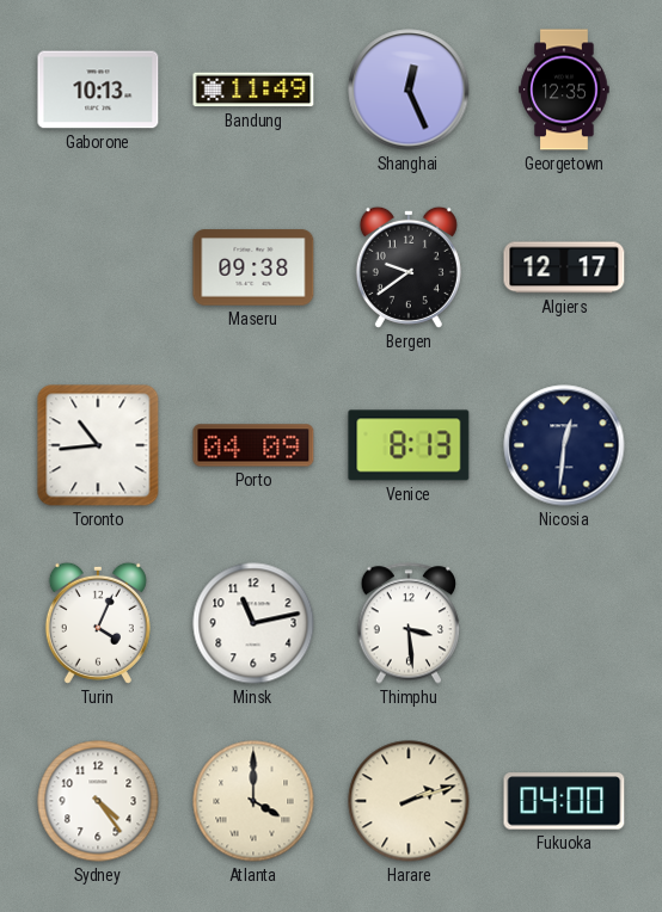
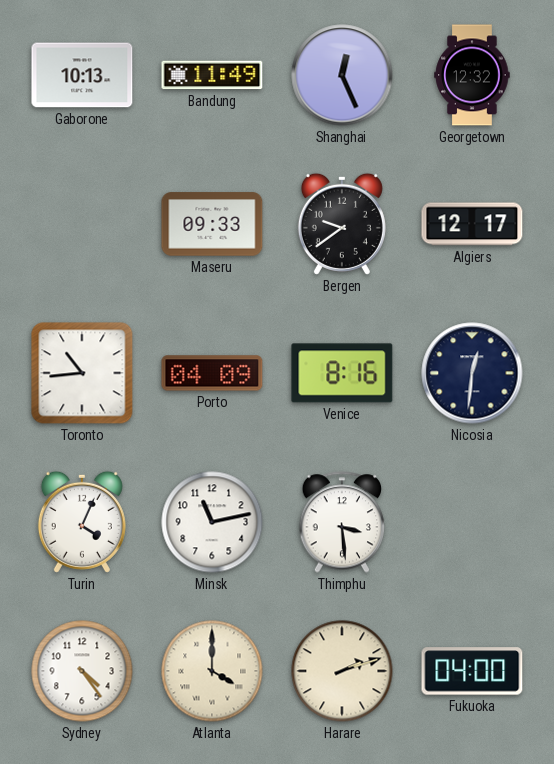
Georgetown: 12:35 -> 12:32
Maseru: 09:38 -> 09:33
Venice: 8:13 -> 8:16
